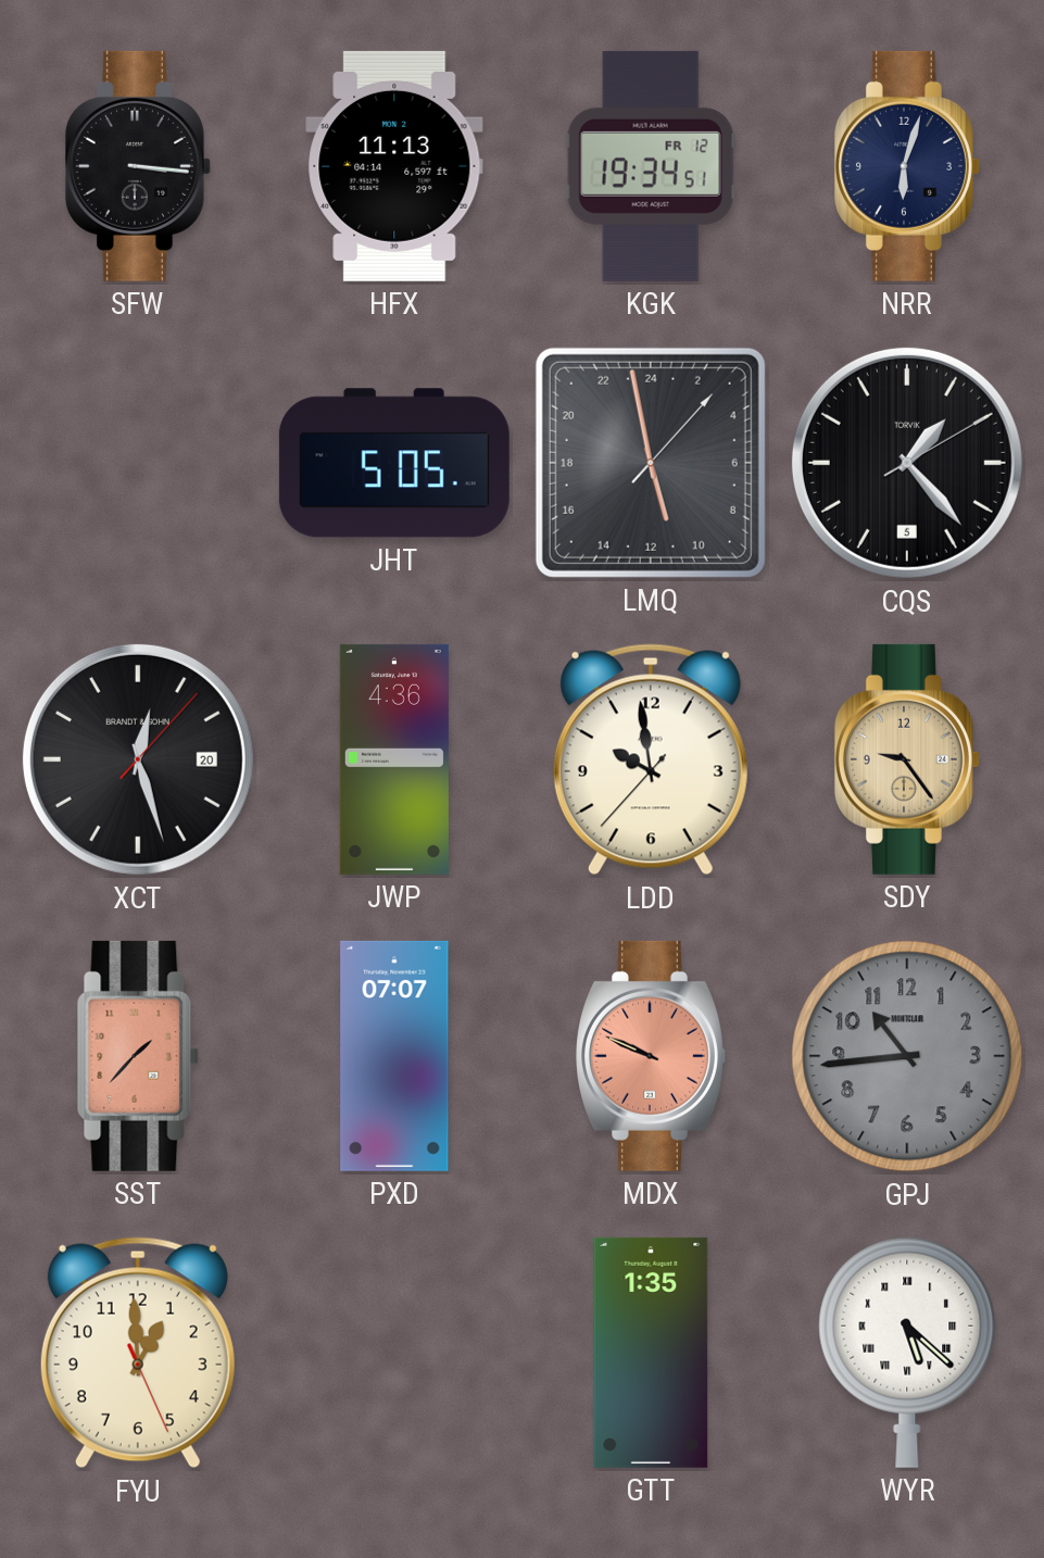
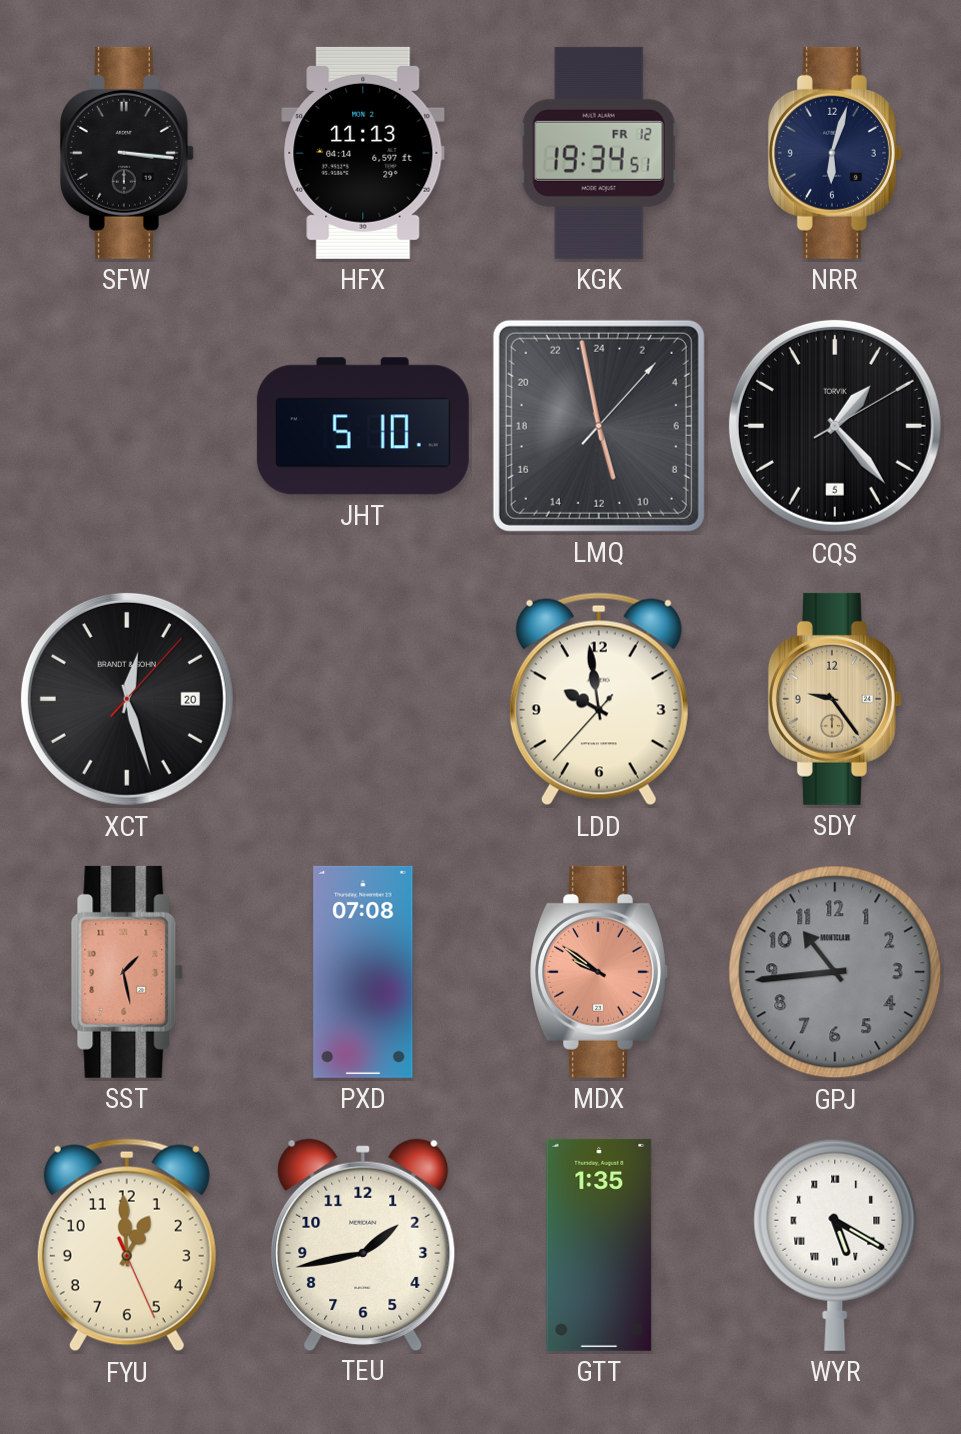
JHT: 5:05 -> 5:10
JWP: 4:36 -> none
SST: 1:37 -> 1:28
PXD: 07:07 -> 07:08
MDX: 9:49 -> 9:51
TEU: none -> 1:43
WYR: 5:22 -> 5:20
